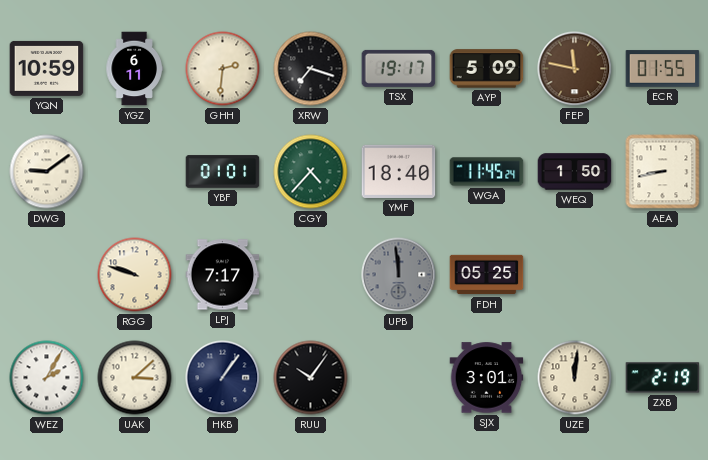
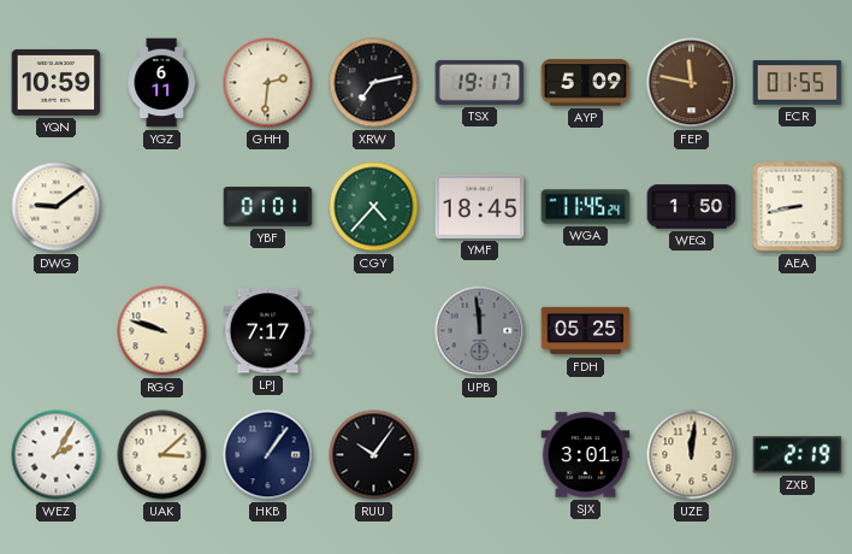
XRW: 7:18 -> 7:13
YMF: 18:40 -> 18:45
